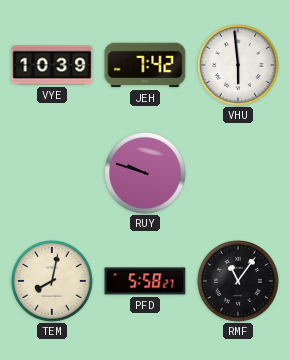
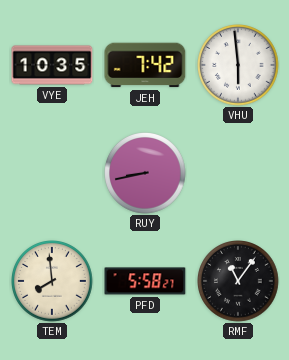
VYE: 10:39 -> 10:35
RUY: 9:48 -> 8:43
TEM: 8:02 -> 7:59
